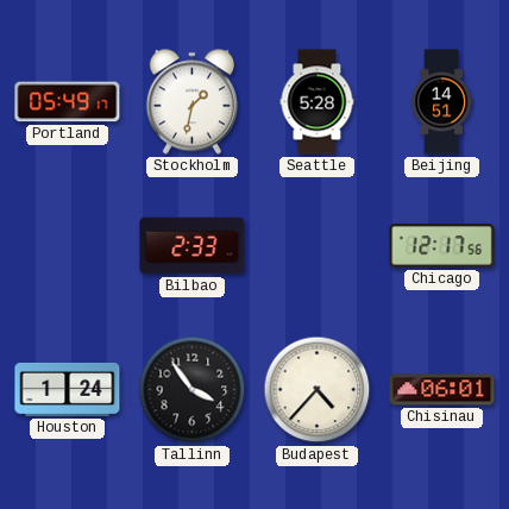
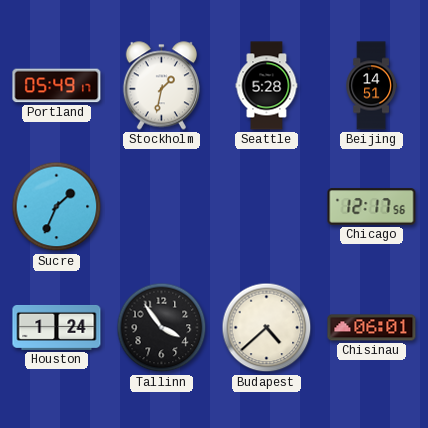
Sucre: none -> 1:34
Bilbao: 2:33 -> none
Budapest: 4:37 -> 4:38
